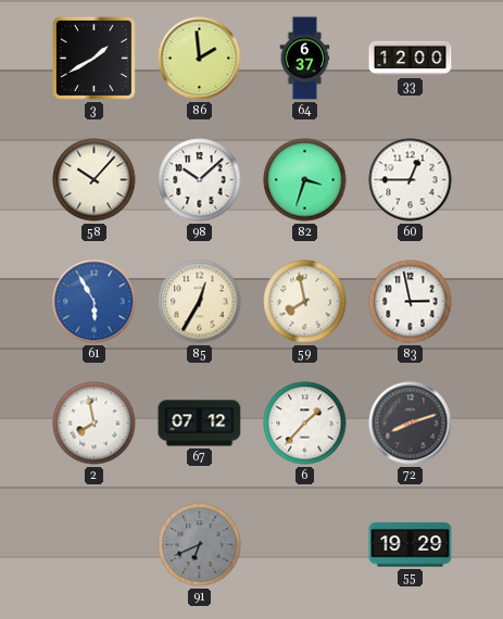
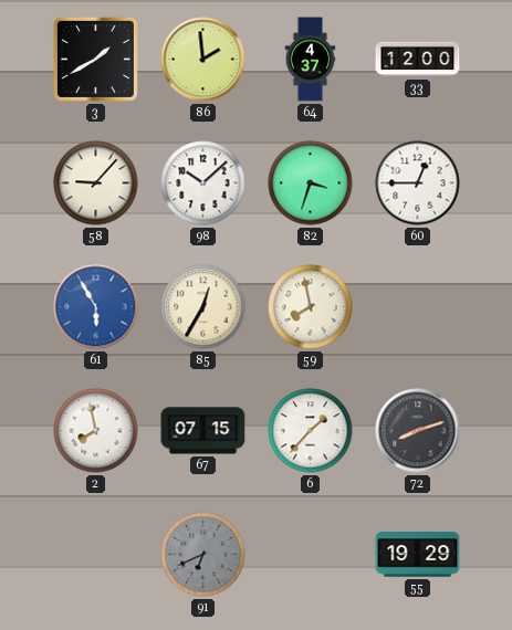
64: 6:37 -> 4:37
58: 10:07 -> 9:07
83: 2:58 -> none
67: 07:12 -> 07:15
